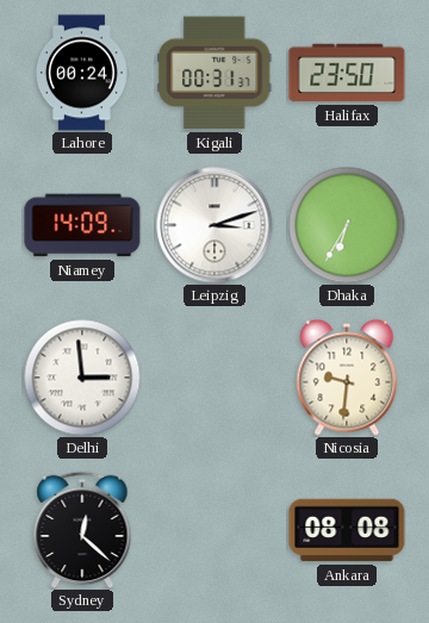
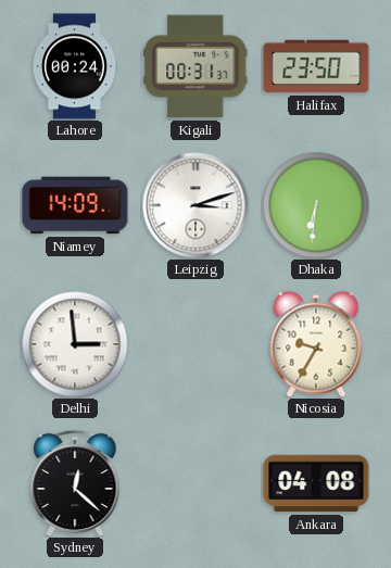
Dhaka: 6:35 -> 6:31
Nicosia: 9:31 -> 9:35
Ankara: 08:08 -> 04:08
